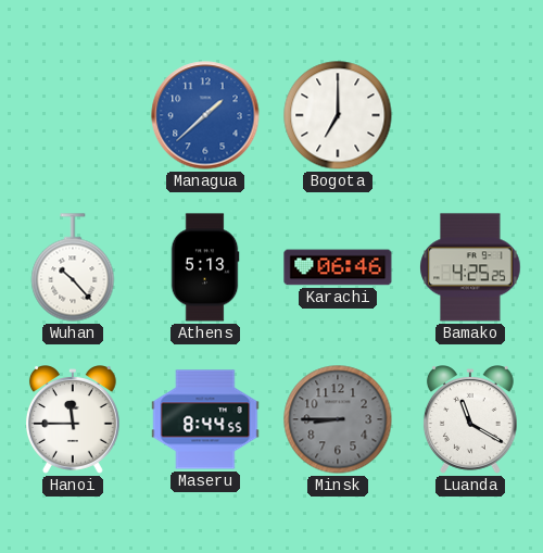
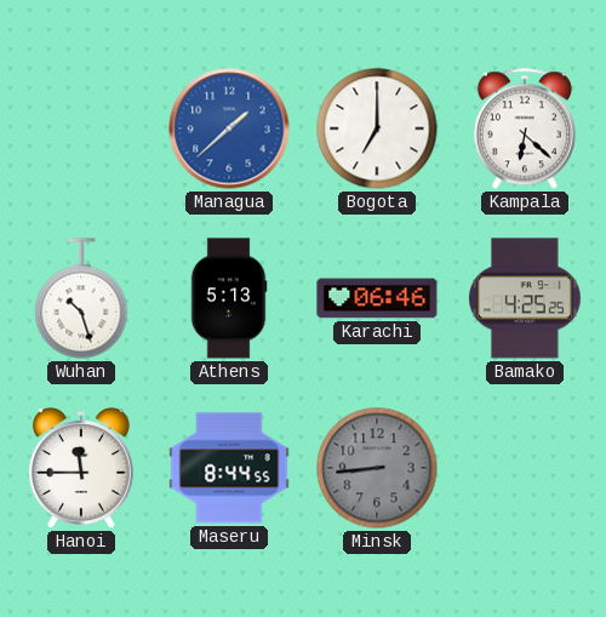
Kampala: none -> 6:22
Wuhan: 10:23 -> 10:27
Minsk: 8:45 -> 8:44
Luanda: 11:20 -> none
